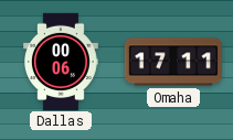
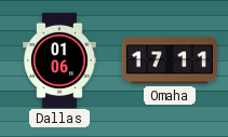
Dallas: 00:06 -> 01:06
